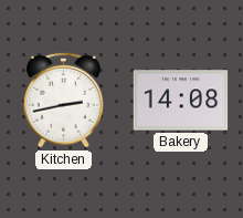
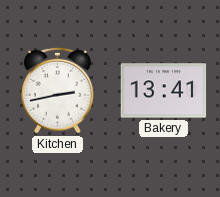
Bakery: 14:08 -> 13:41
